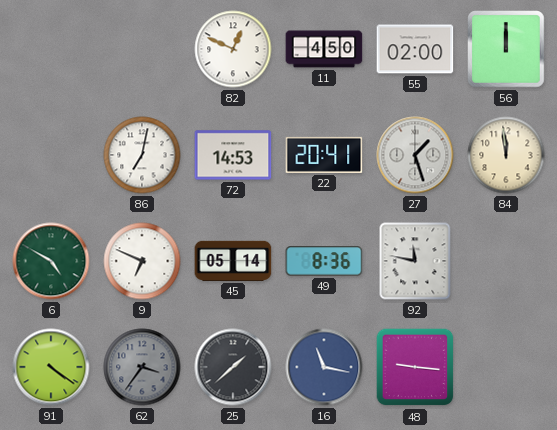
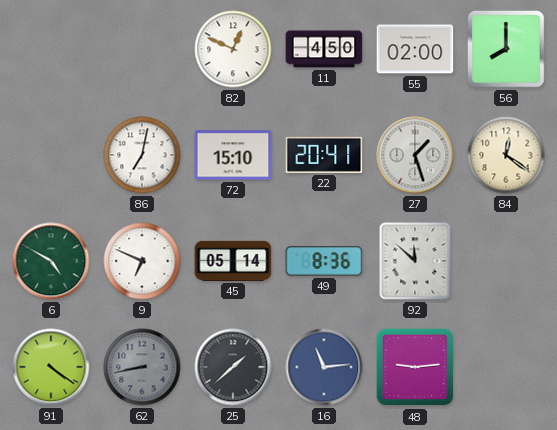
56: 12:00 -> 8:00
72: 14:53 -> 15:10
84: 11:59 -> 12:21
92: 11:47 -> 11:52
62: 3:36 -> 8:43
16: 11:17 -> 11:14
48: 9:16 -> 9:14
